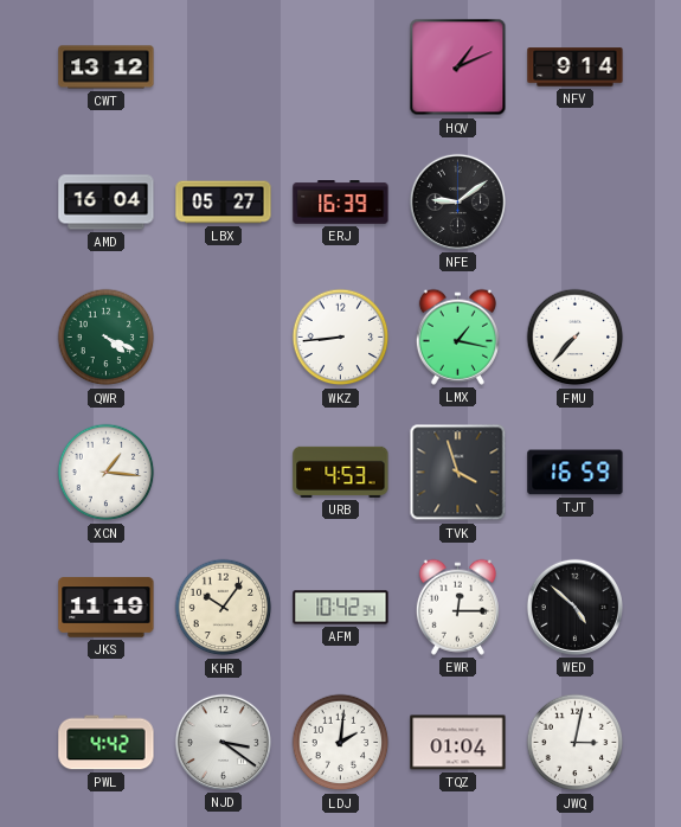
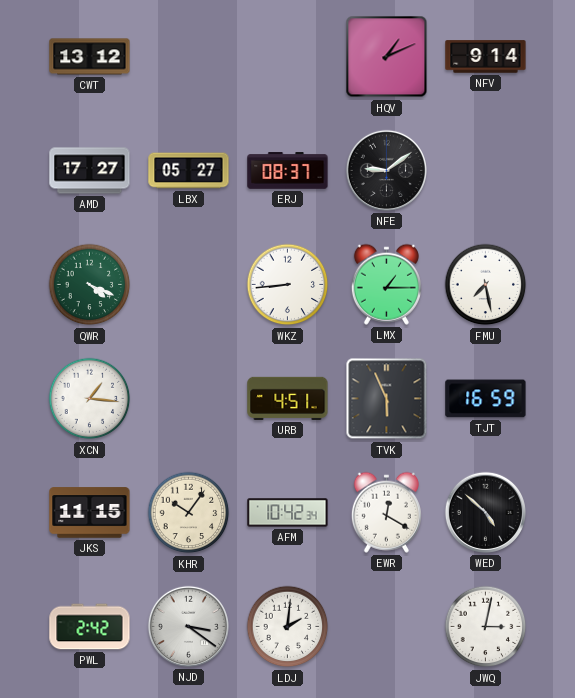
AMD: 16:04 -> 17:27
ERJ: 16:39 -> 08:37
LMX: 1:17 -> 1:15
FMU: 7:37 -> 7:28
URB: 4:53 -> 4:51
TVK: 3:57 -> 5:56
JKS: 11:19 -> 11:15
EWR: 12:15 -> 12:20
PWL: 4:42 -> 2:42
TQZ: 01:04 -> none
